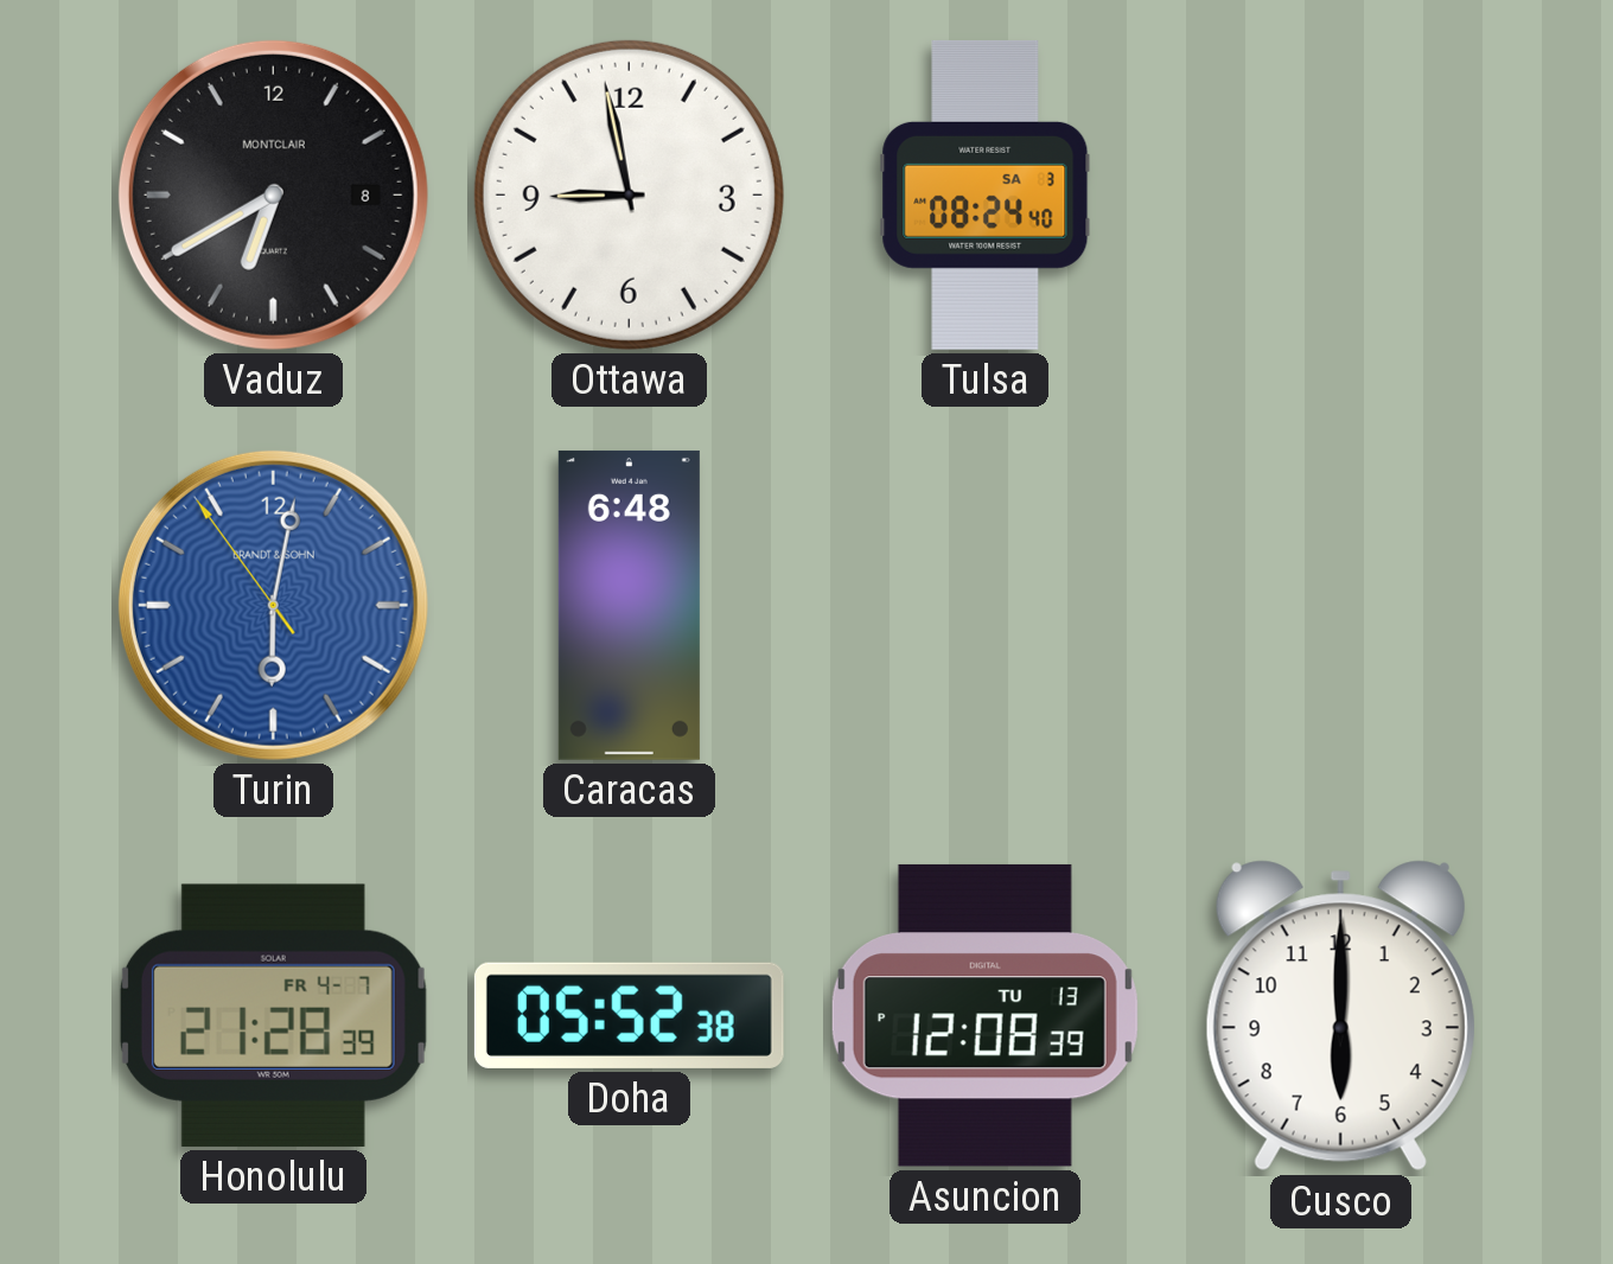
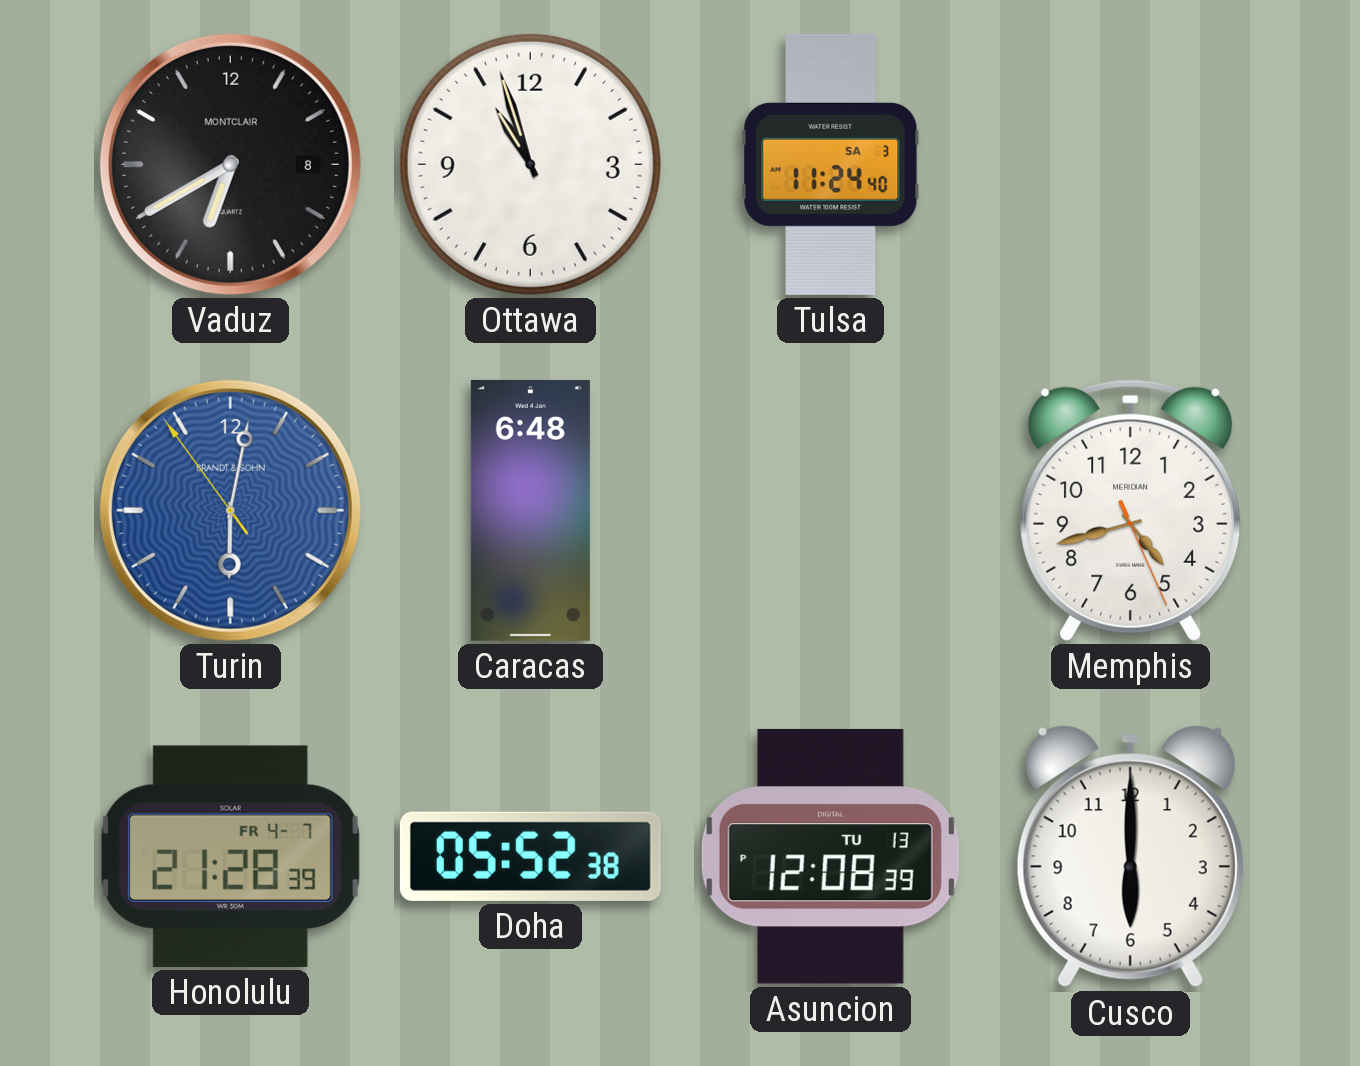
Ottawa: 8:58 -> 10:57
Tulsa: 08:24 -> 11:24
Memphis: none -> 4:42
